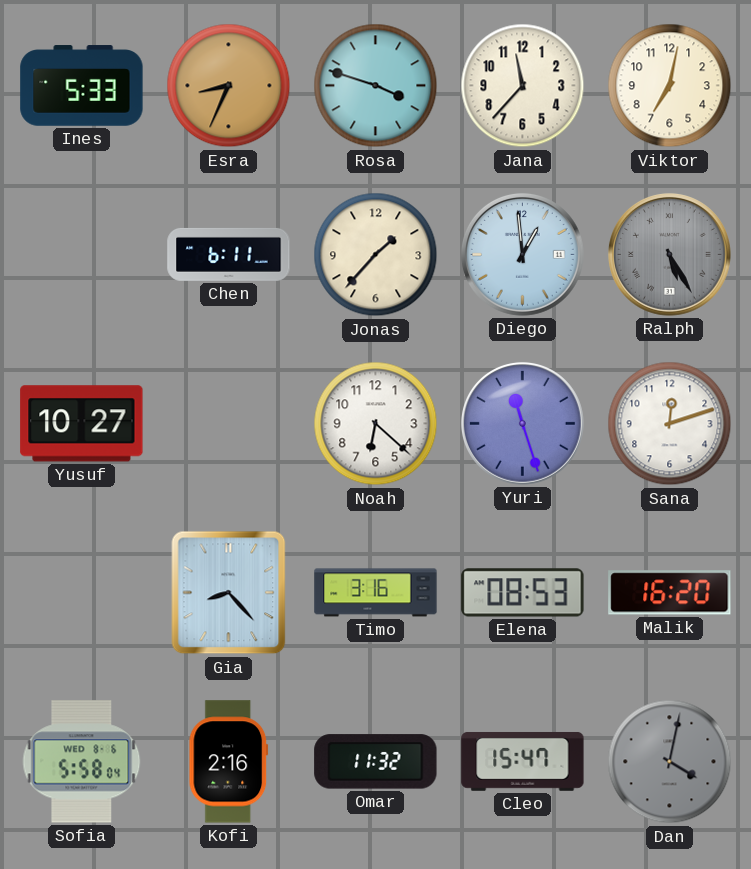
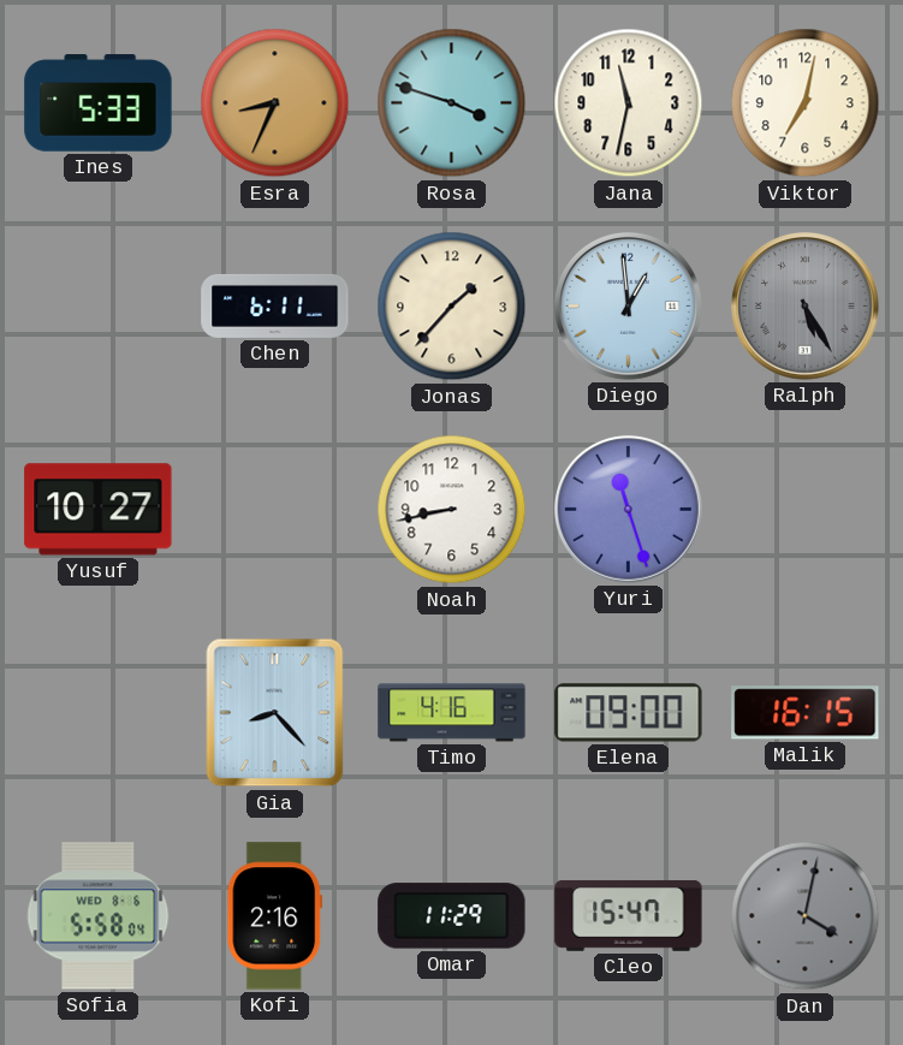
Jana: 11:37 -> 11:32
Noah: 6:22 -> 8:43
Sana: 12:12 -> none
Timo: 3:16 -> 4:16
Elena: 08:53 -> 09:00
Malik: 16:20 -> 16:15
Omar: 11:32 -> 11:29
